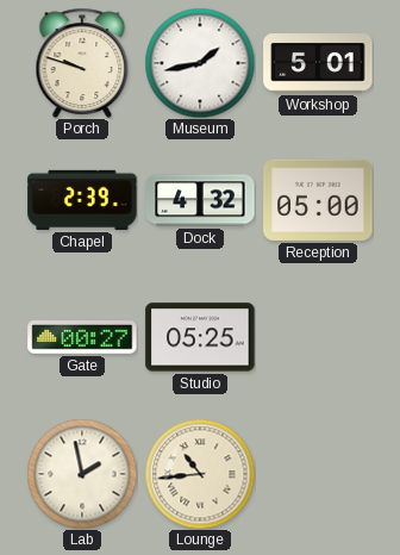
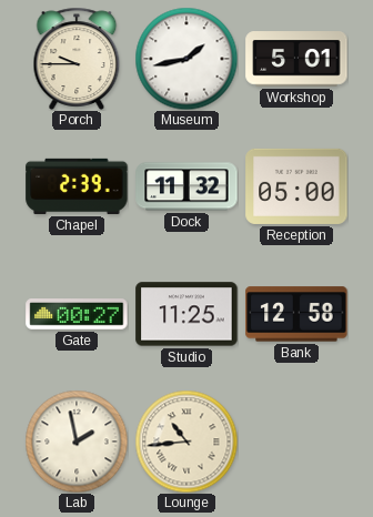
Porch: 9:48 -> 9:45
Dock: 4:32 -> 11:32
Studio: 05:25 -> 11:25
Bank: none -> 12:58
